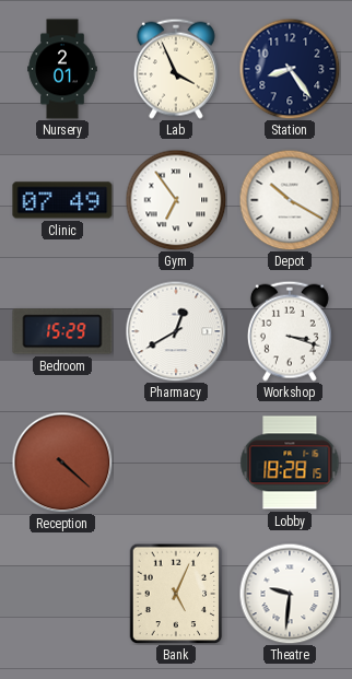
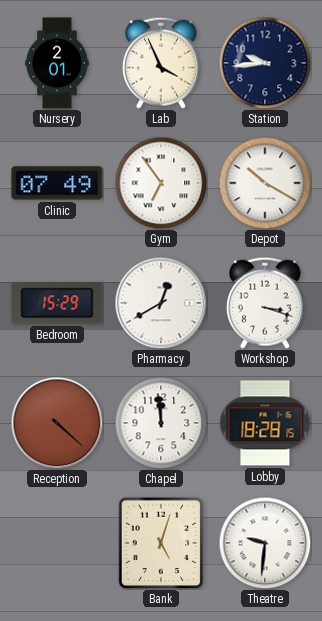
Station: 8:24 -> 9:44
Chapel: none -> 11:59
Bank: 5:04 -> 5:03
